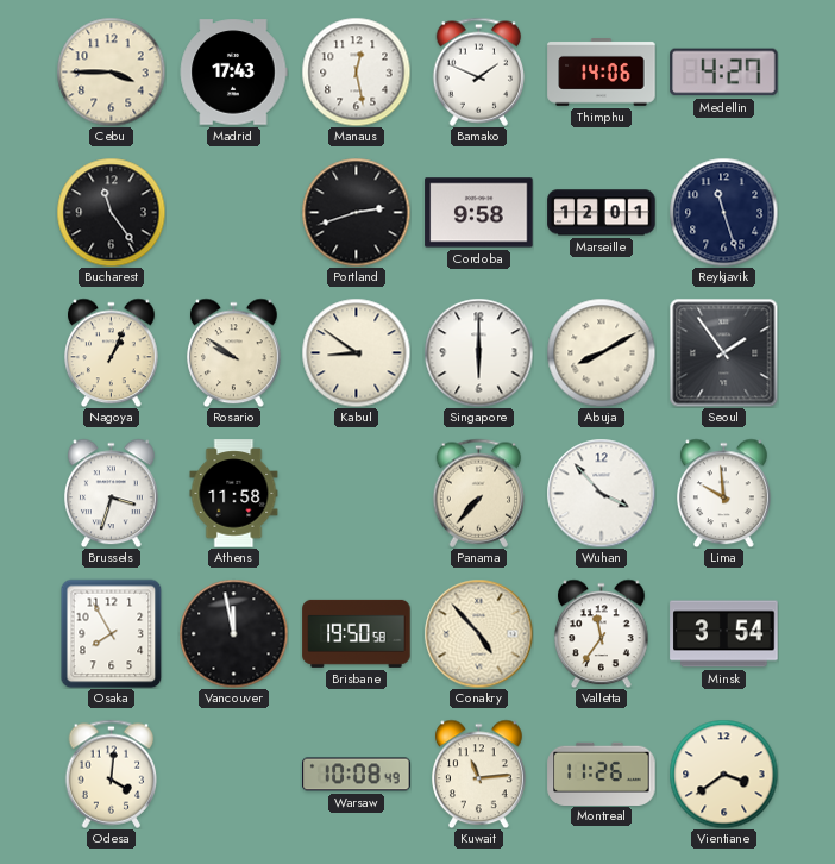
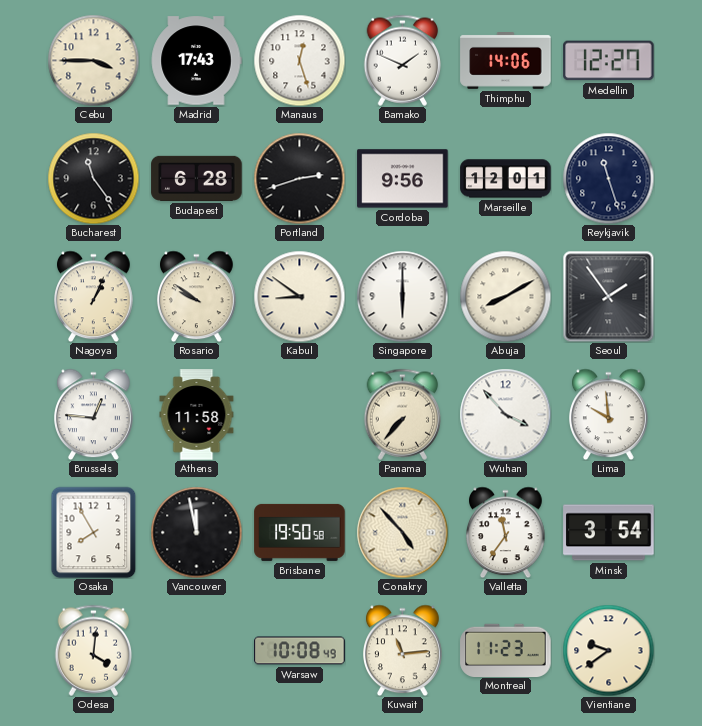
Manaus: 12:28 -> 12:27
Medellin: 4:27 -> 12:27
Budapest: none -> 6:28
Cordoba: 9:58 -> 9:56
Brussels: 3:33 -> 12:46
Montreal: 11:26 -> 11:23
Vientiane: 3:39 -> 9:39
